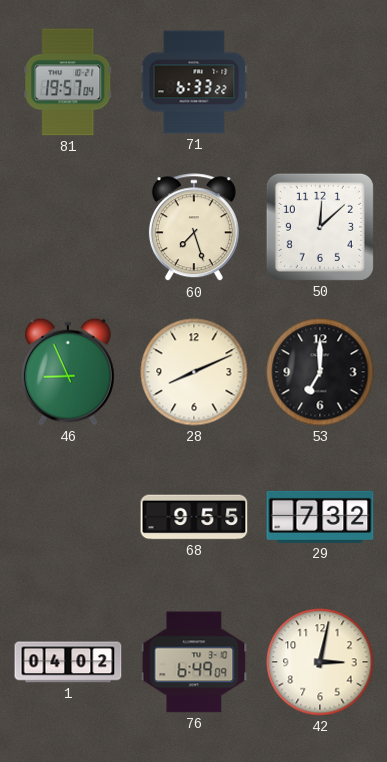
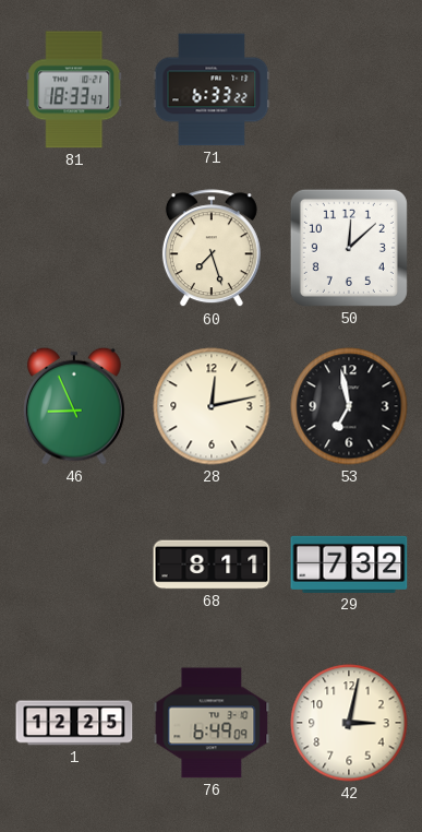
81: 19:57 -> 18:33
28: 8:11 -> 12:13
53: 7:00 -> 6:58
68: 9:55 -> 8:11
1: 04:02 -> 12:25
